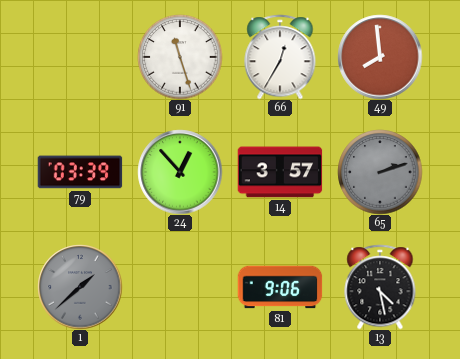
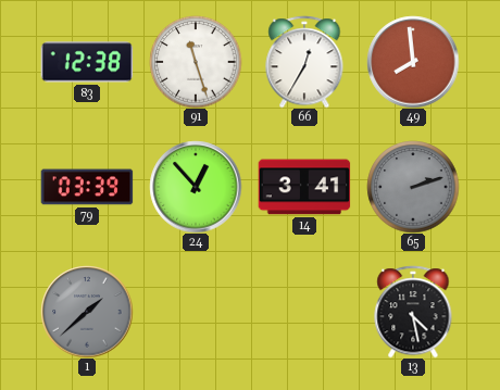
83: none -> 12:38
14: 3:57 -> 3:41
81: 9:06 -> none
